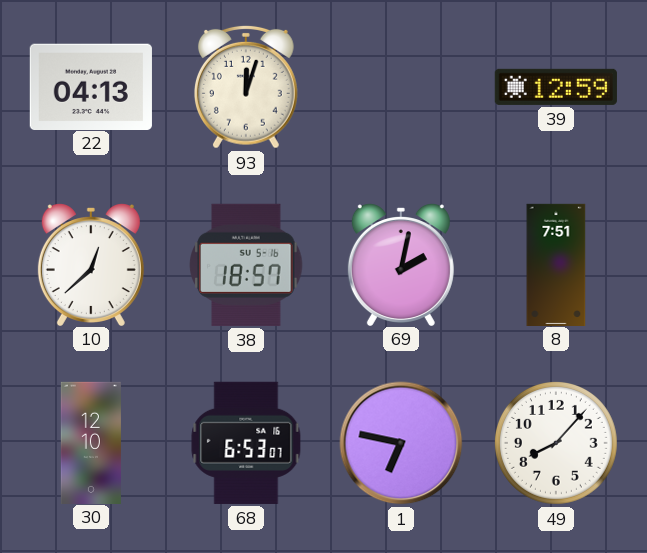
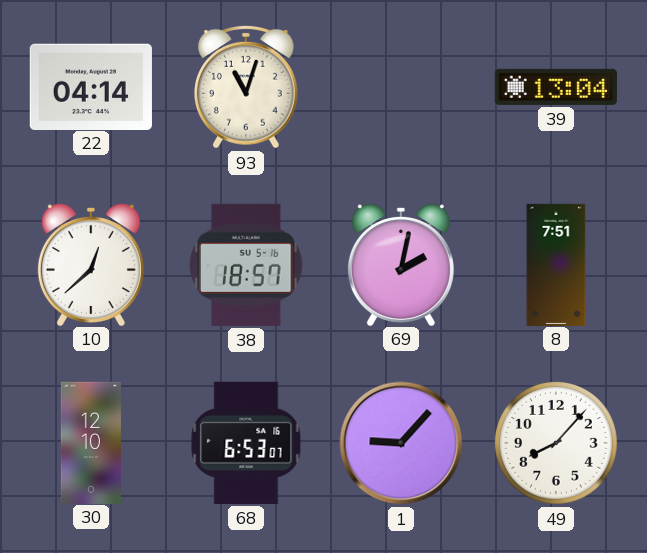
22: 04:13 -> 04:14
93: 12:03 -> 11:03
39: 12:59 -> 13:04
1: 6:47 -> 9:07
